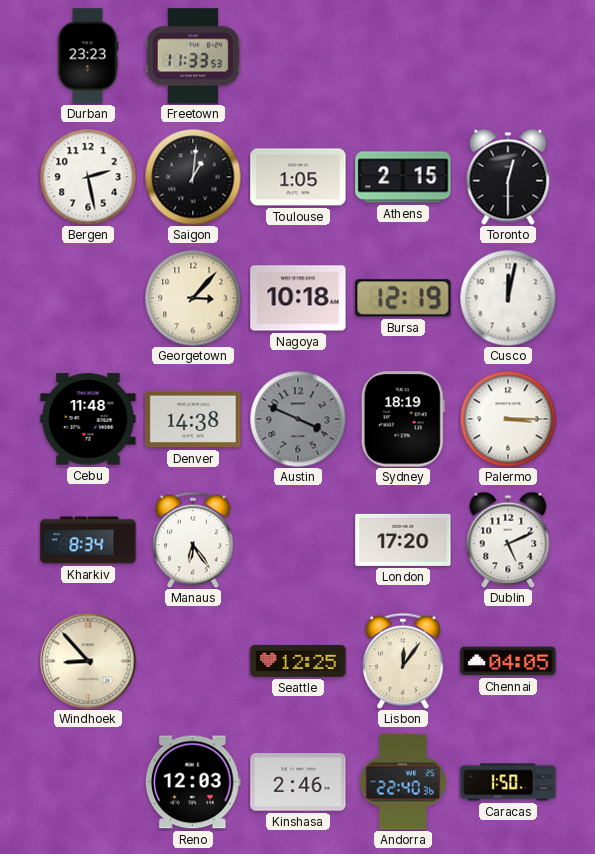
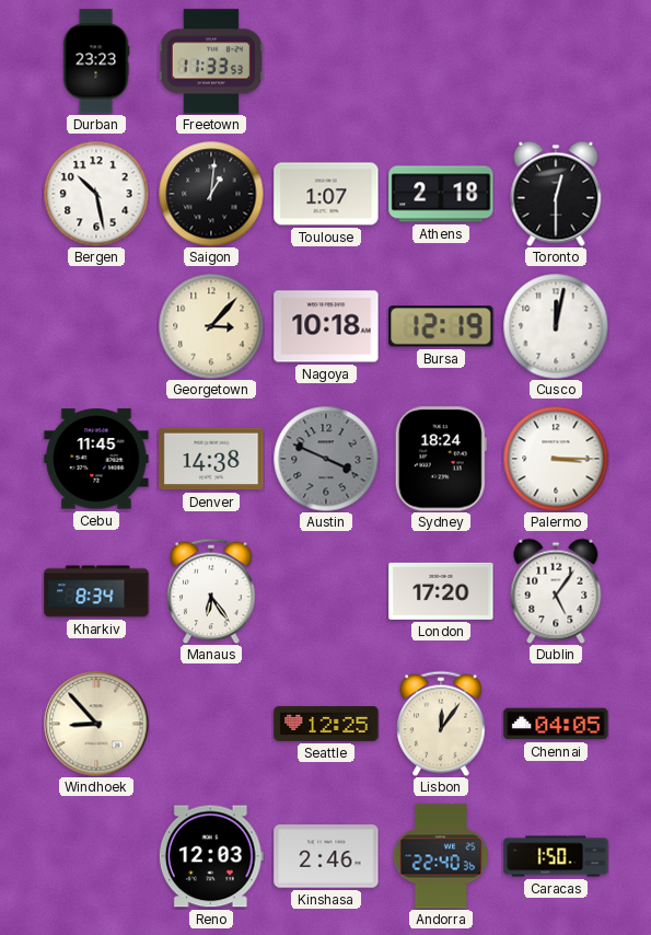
Bergen: 2:28 -> 10:28
Toulouse: 1:05 -> 1:07
Athens: 2:15 -> 2:18
Cebu: 11:48 -> 11:45
Sydney: 18:19 -> 18:24
Dublin: 5:11 -> 5:06
